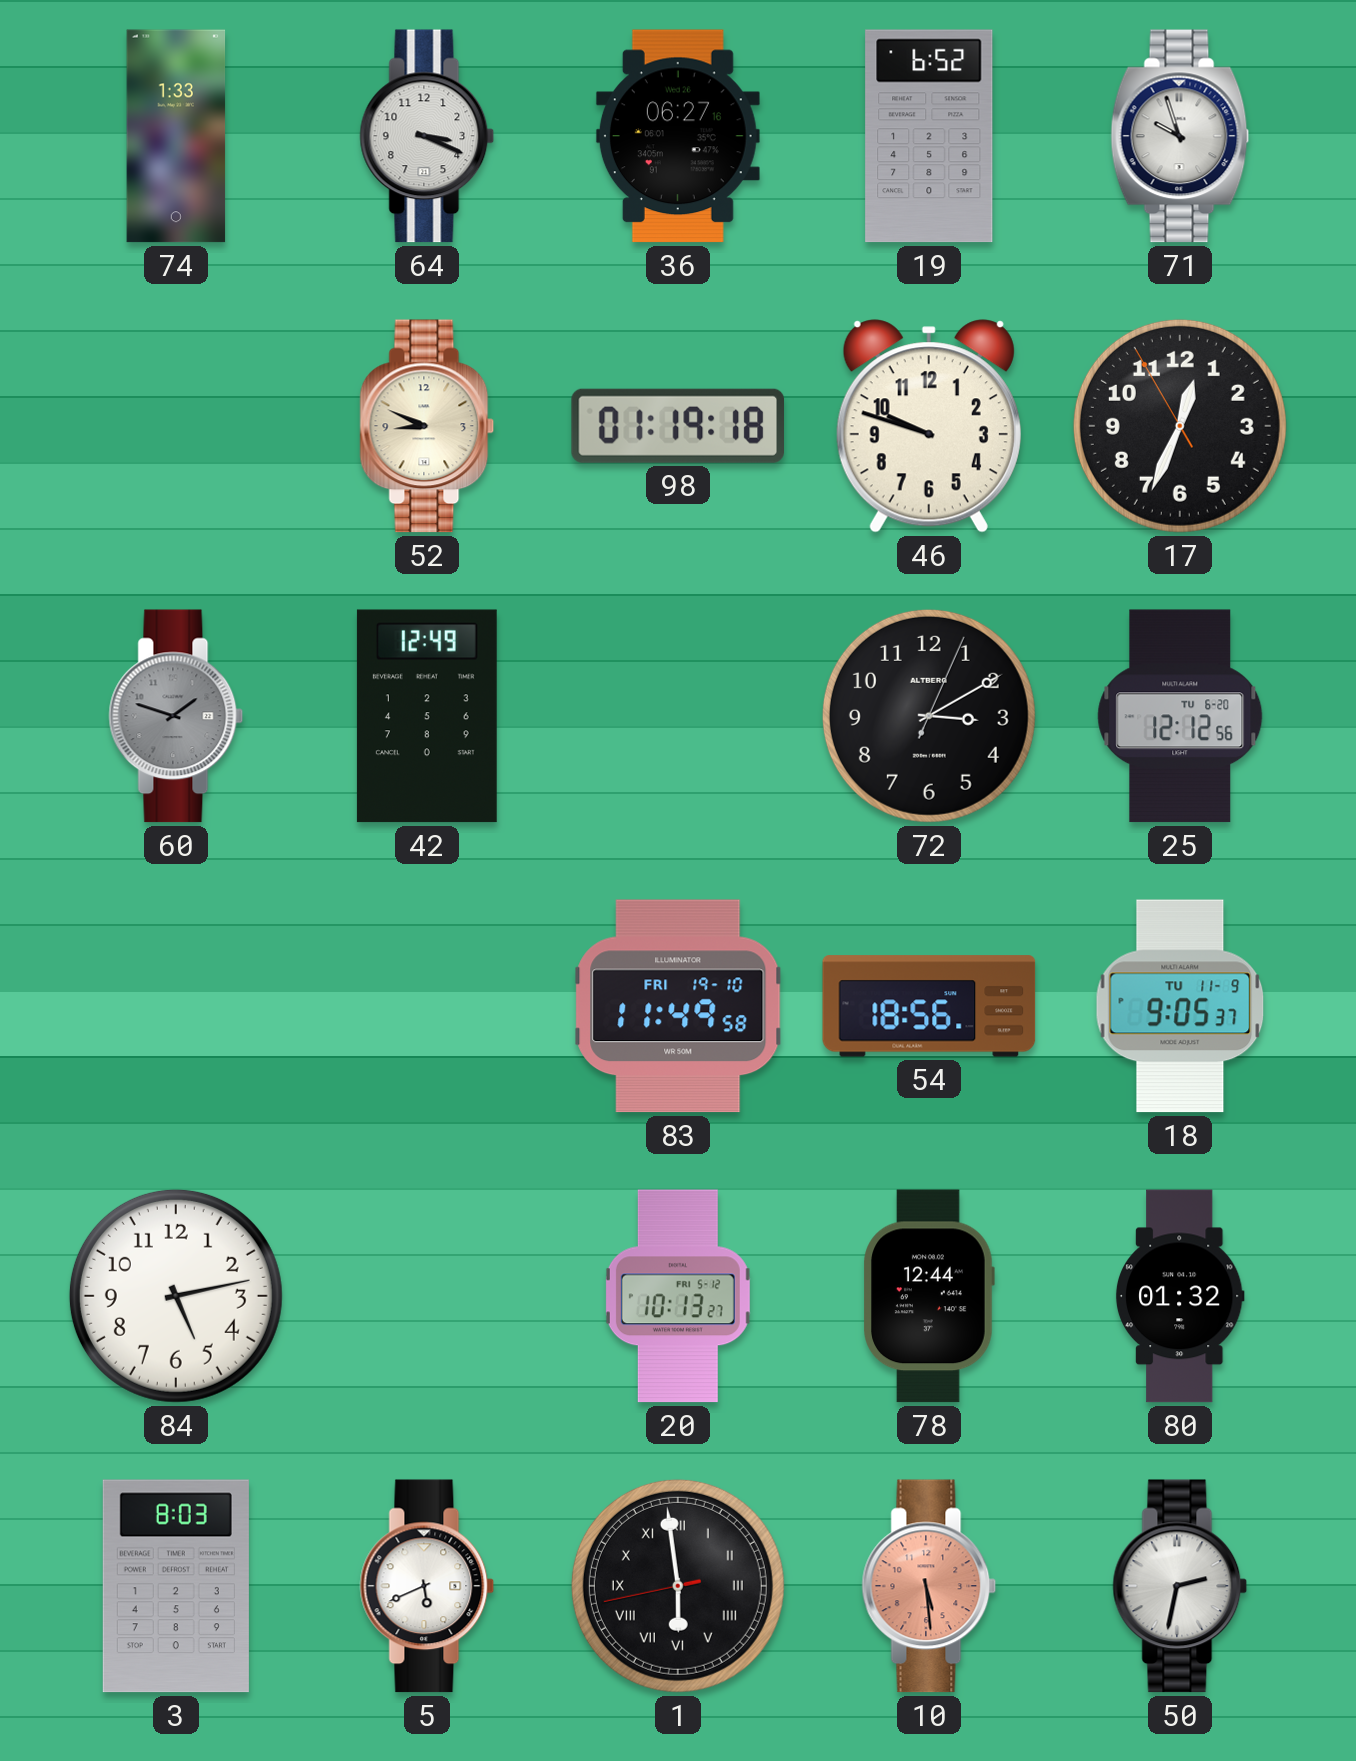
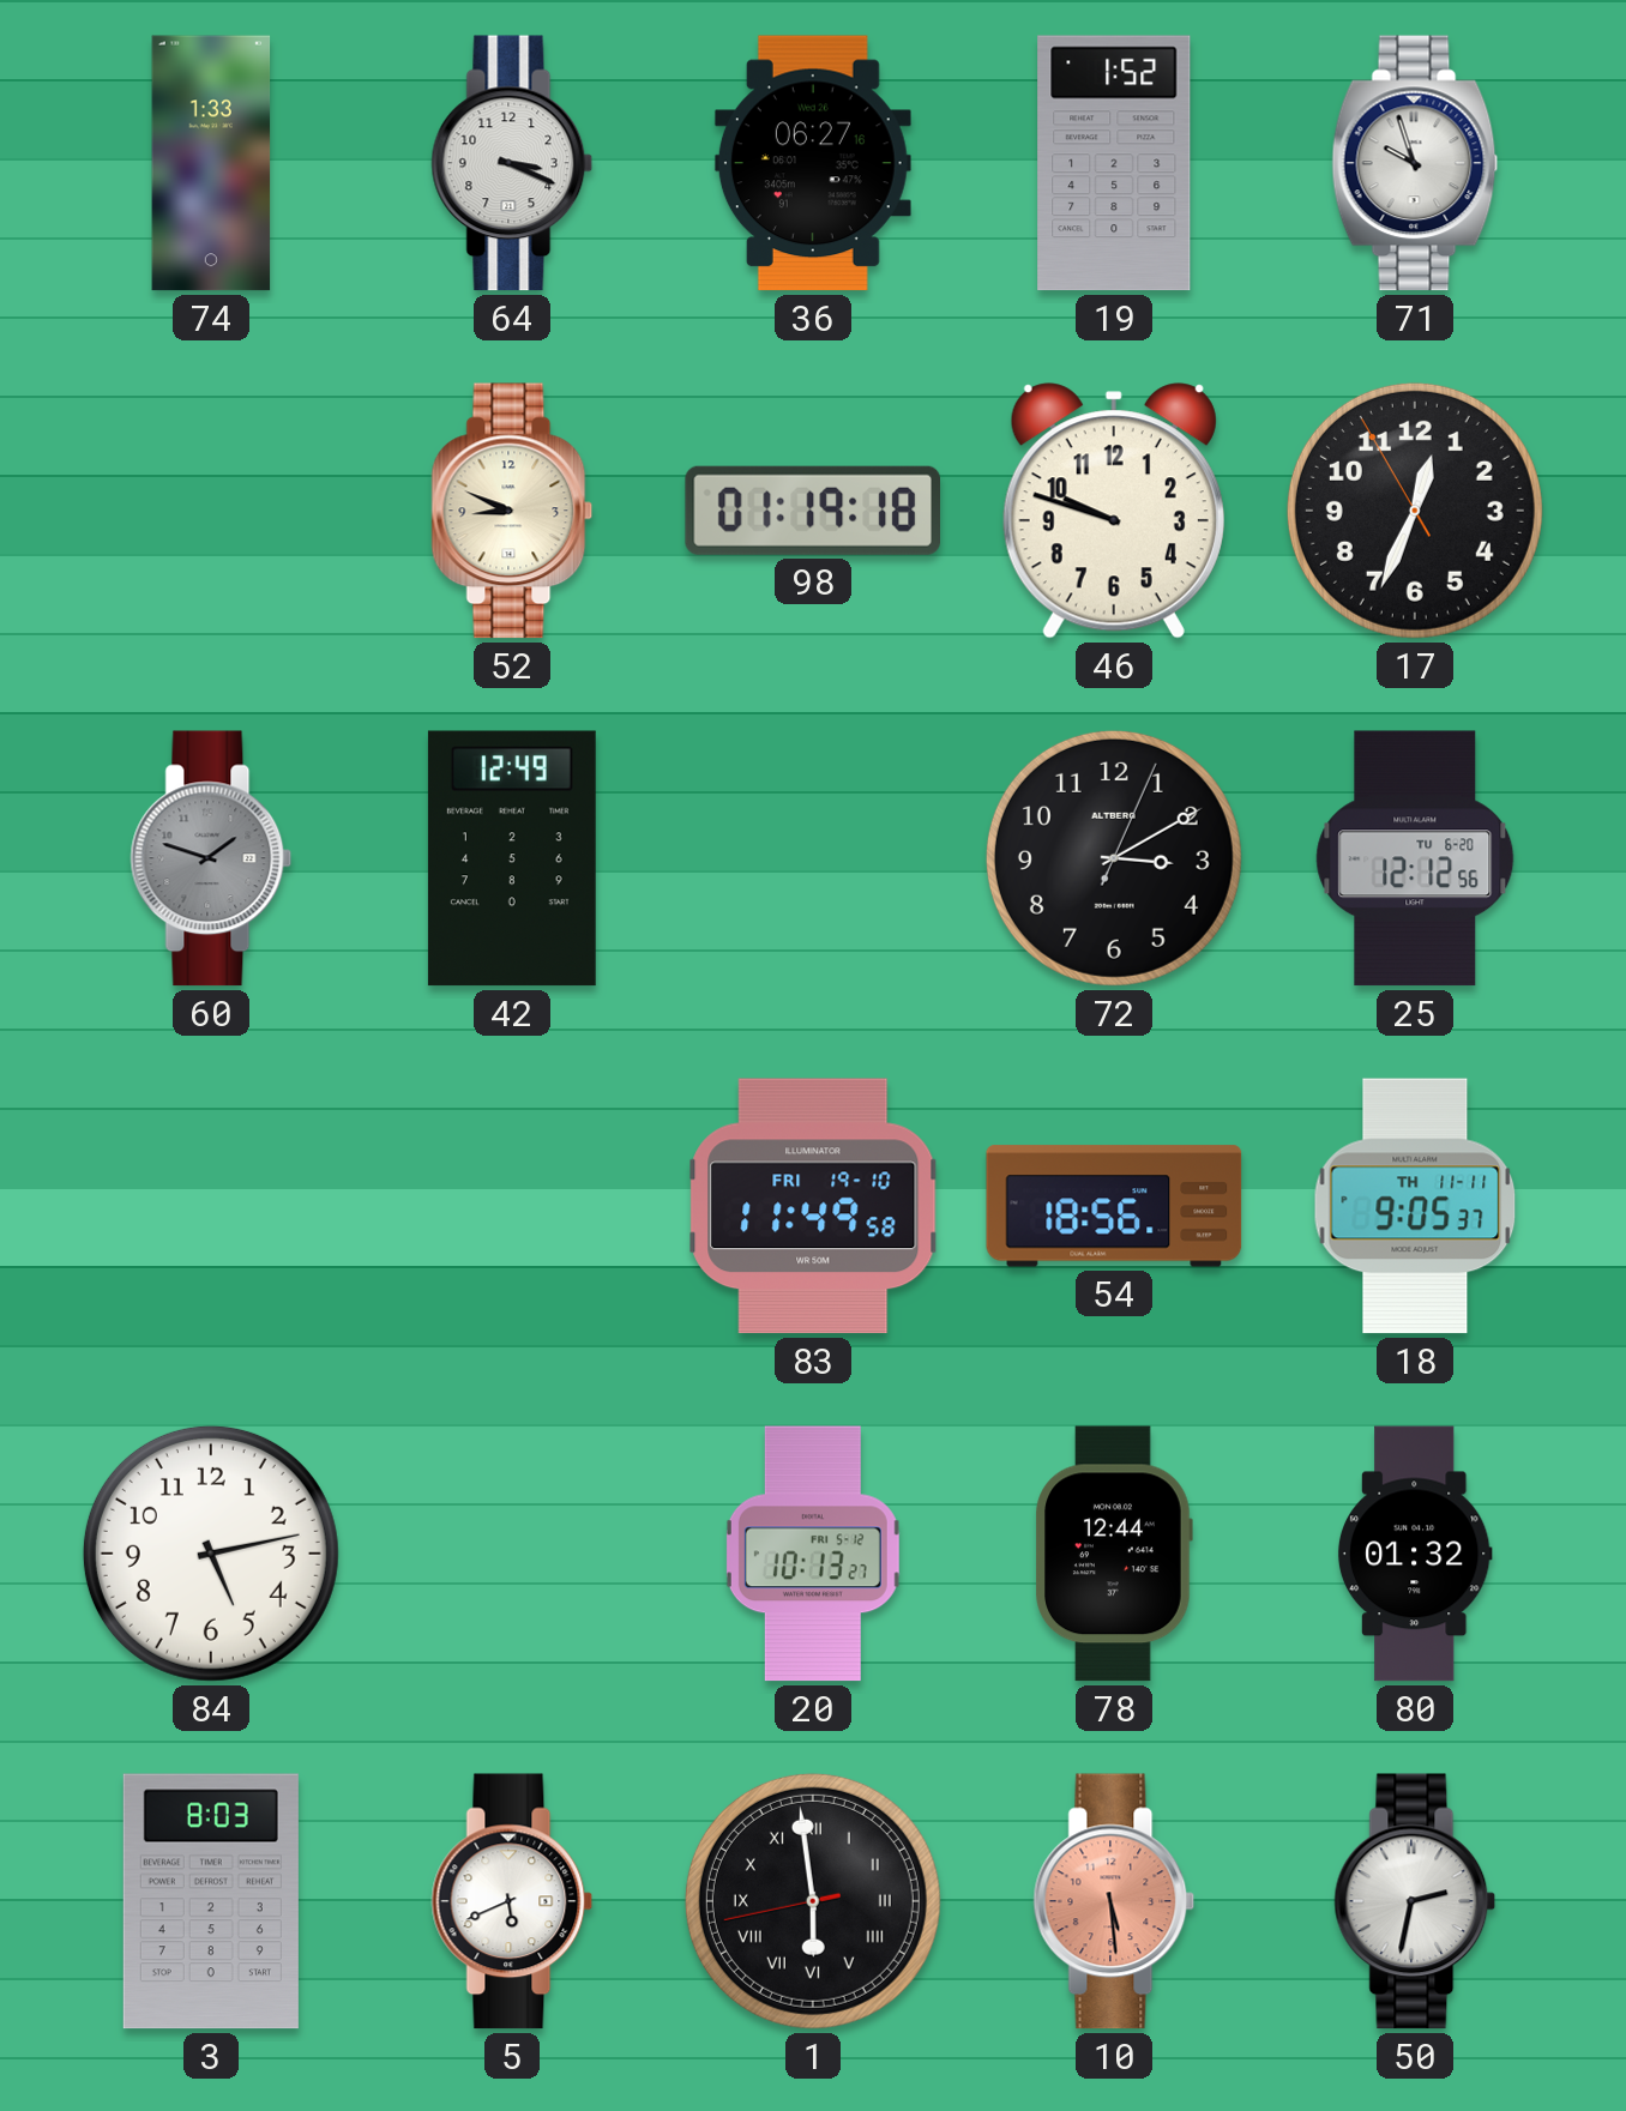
19: 6:52 -> 1:52
18 date: TU 11-9 -> TH 11-11
